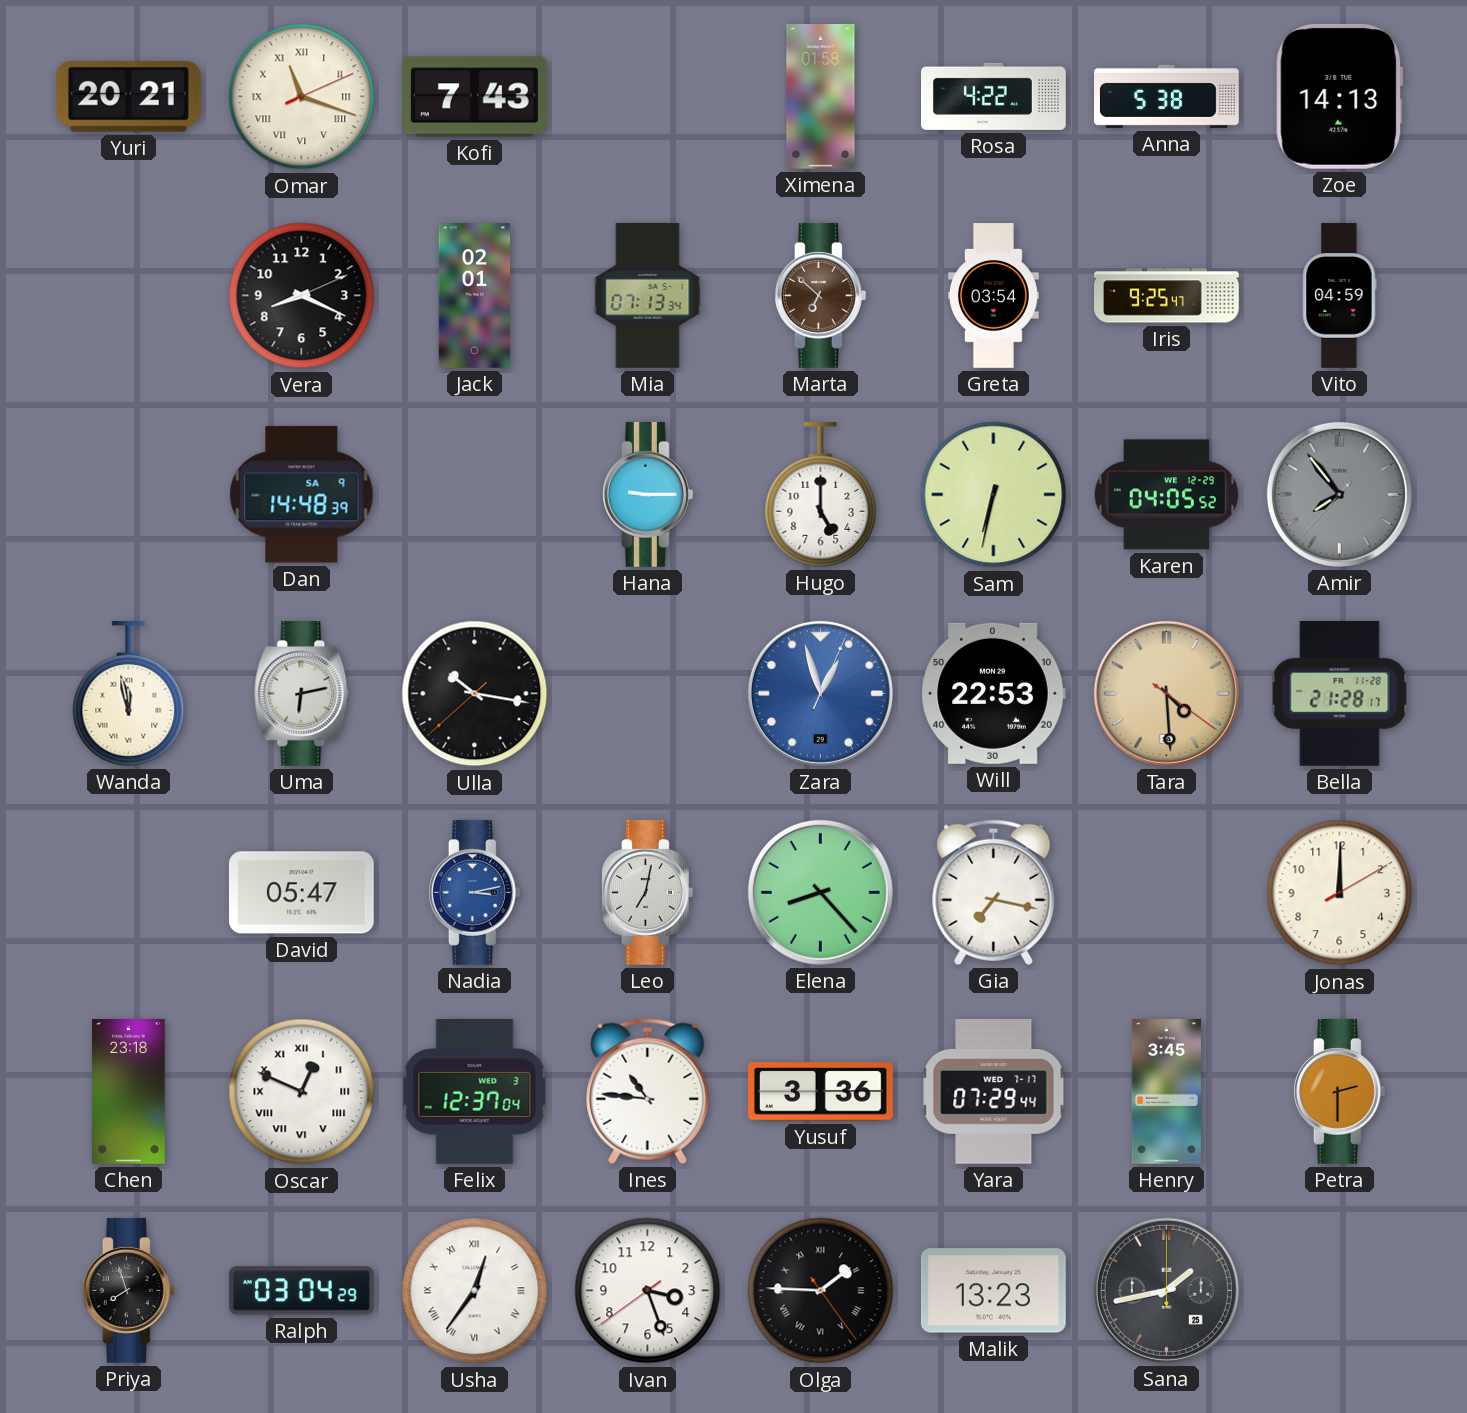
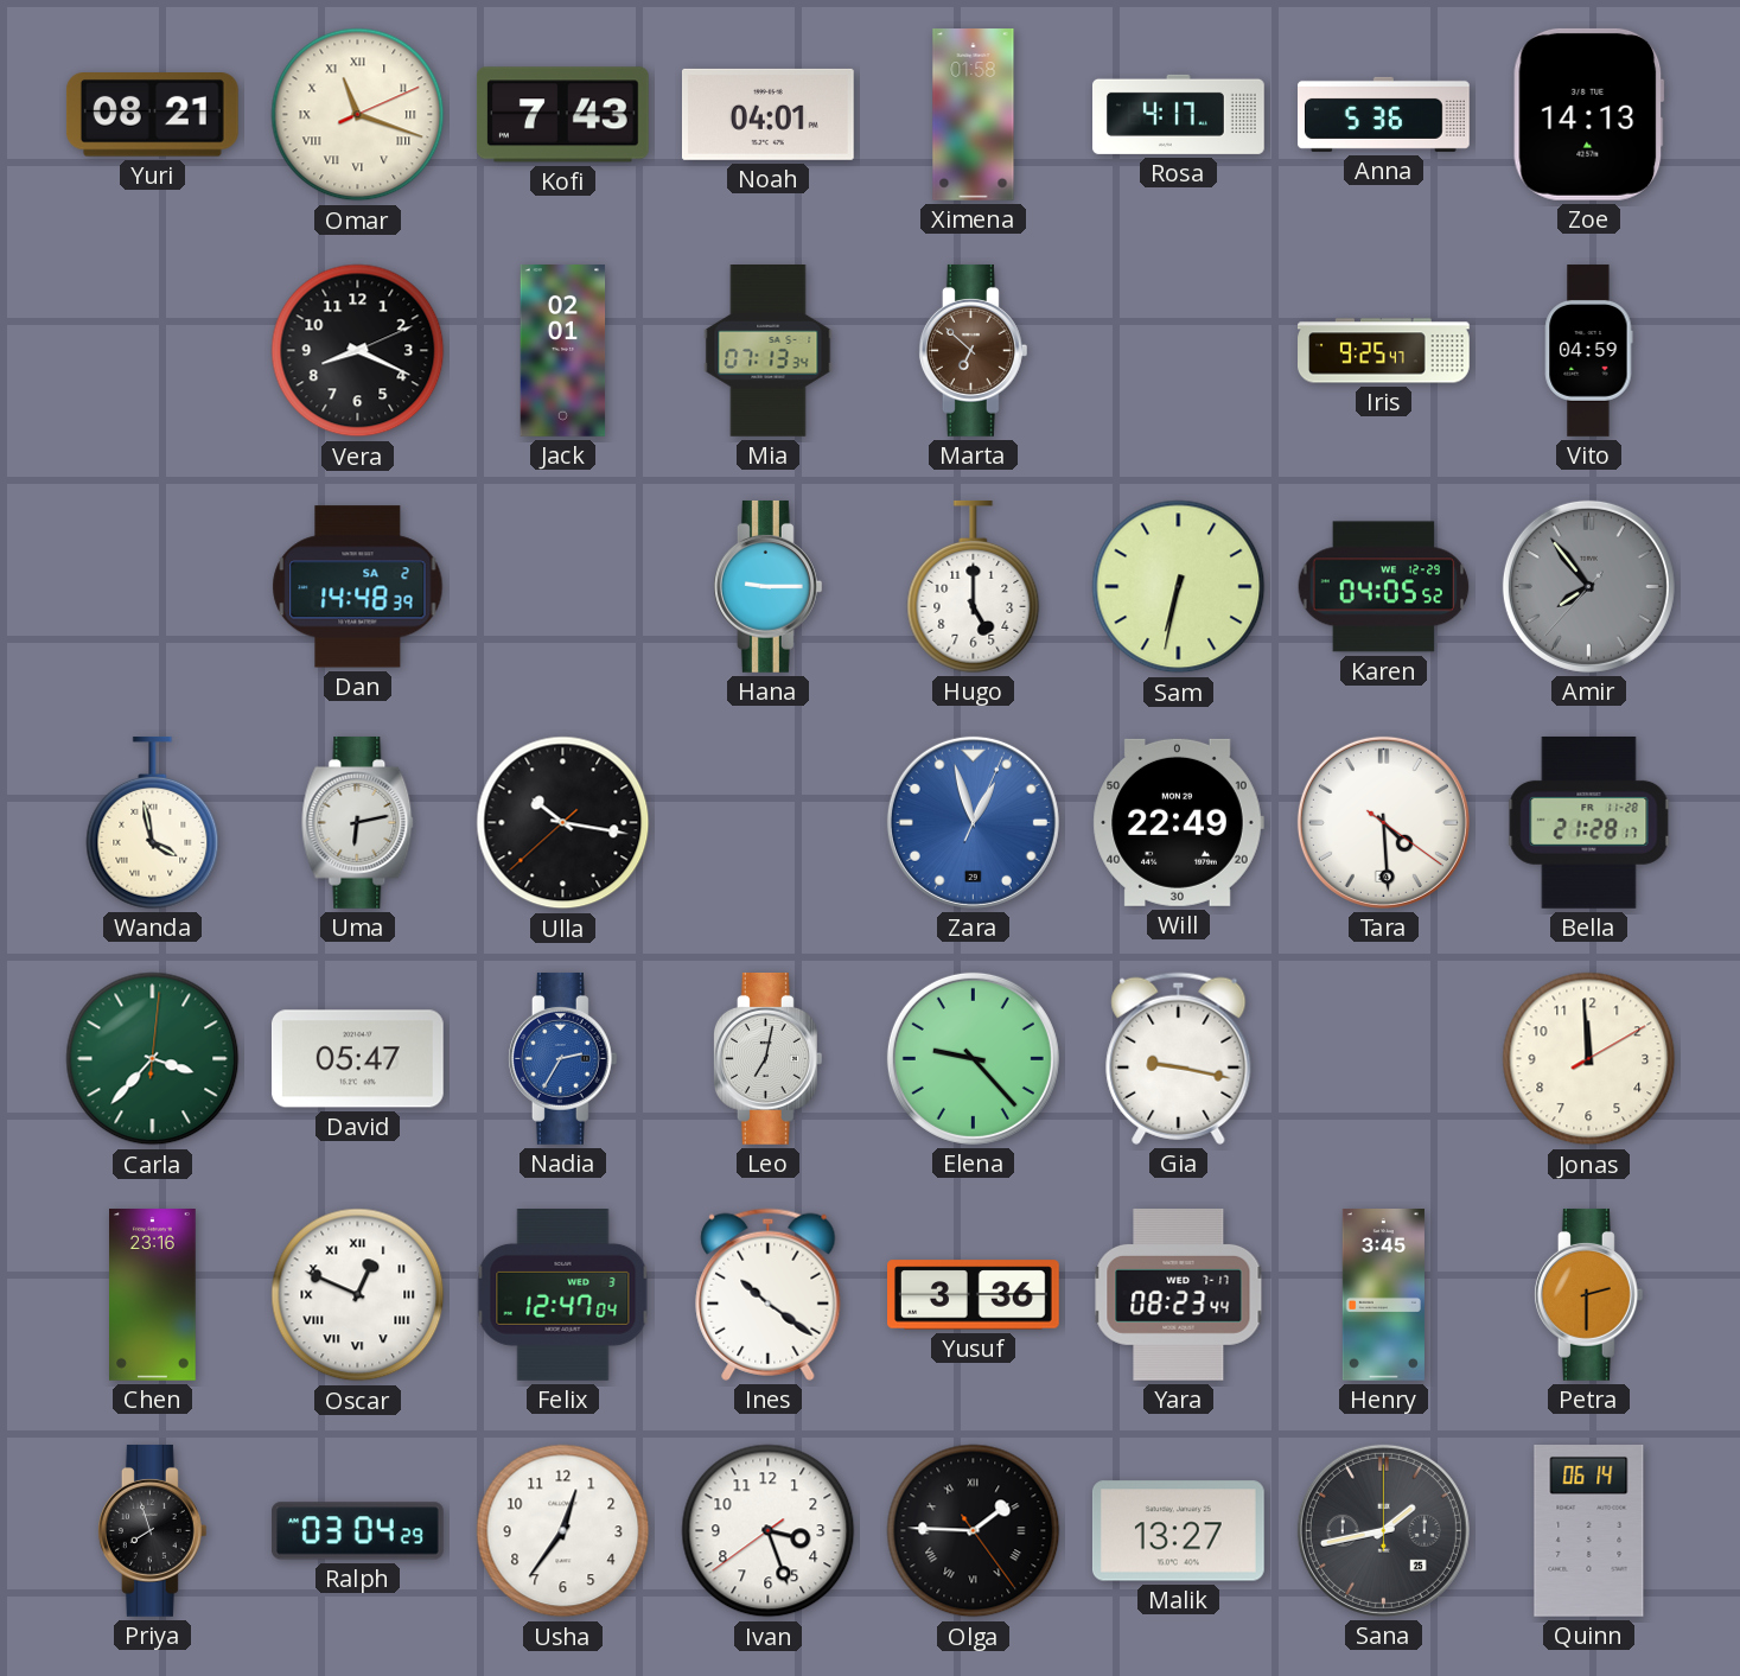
Yuri: 20:21 -> 08:21
Noah: none -> 04:01
Rosa: 4:22 -> 4:17
Anna: 5:38 -> 5:36
Greta: 03:54 -> none
Dan date: SA 9 -> SA 2
Wanda: 11:58 -> 3:58
Will: 22:53 -> 22:49
Tara dial: champagne -> white
Carla: none -> 3:37
Nadia: 3:13 -> 2:35
Elena: 8:23 -> 9:23
Gia: 7:17 -> 9:17
Jonas: 12:00 -> 11:59
Chen: 23:18 -> 23:16
Felix: 12:37 -> 12:47
Ines: 10:46 -> 10:21
Yara: 07:29 -> 08:23
Usha numerals: Roman -> Arabic
Malik: 13:23 -> 13:27
Quinn: none -> 06:14
